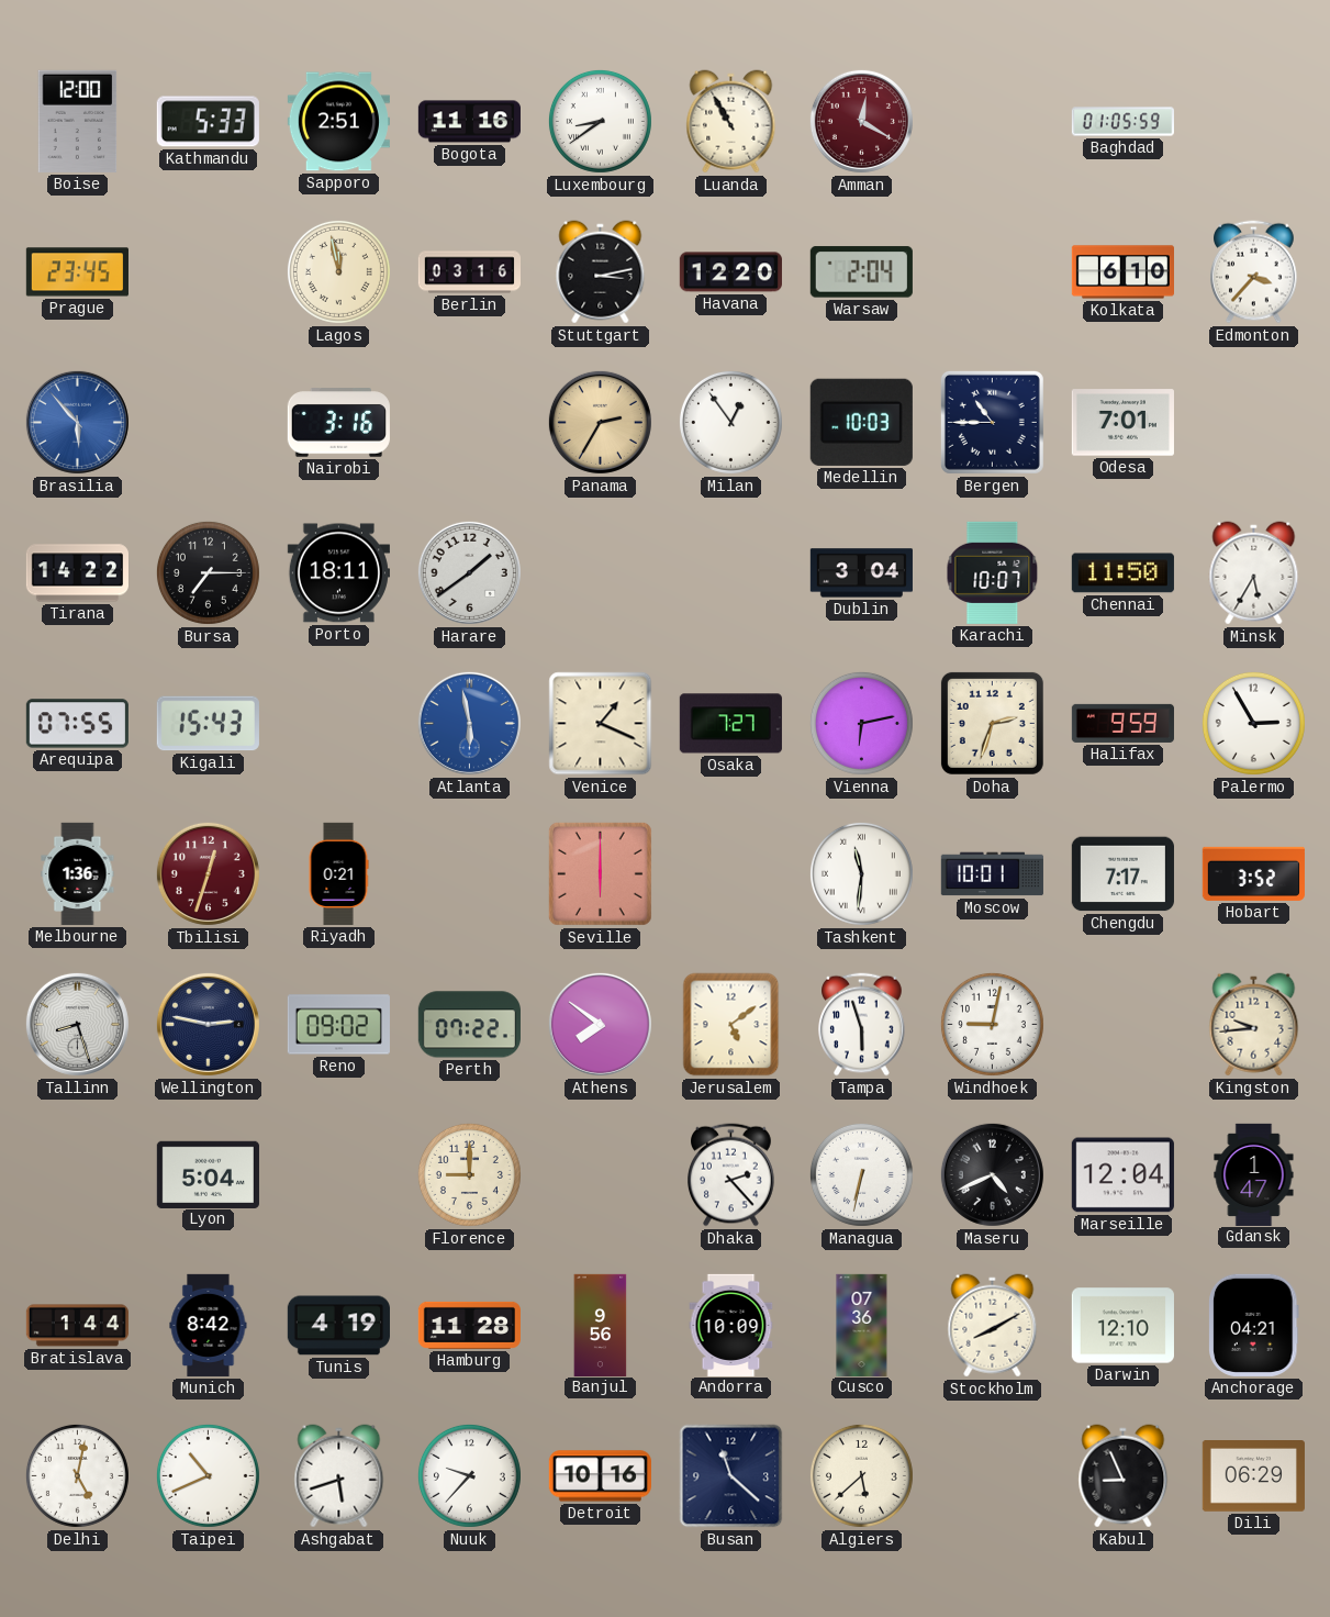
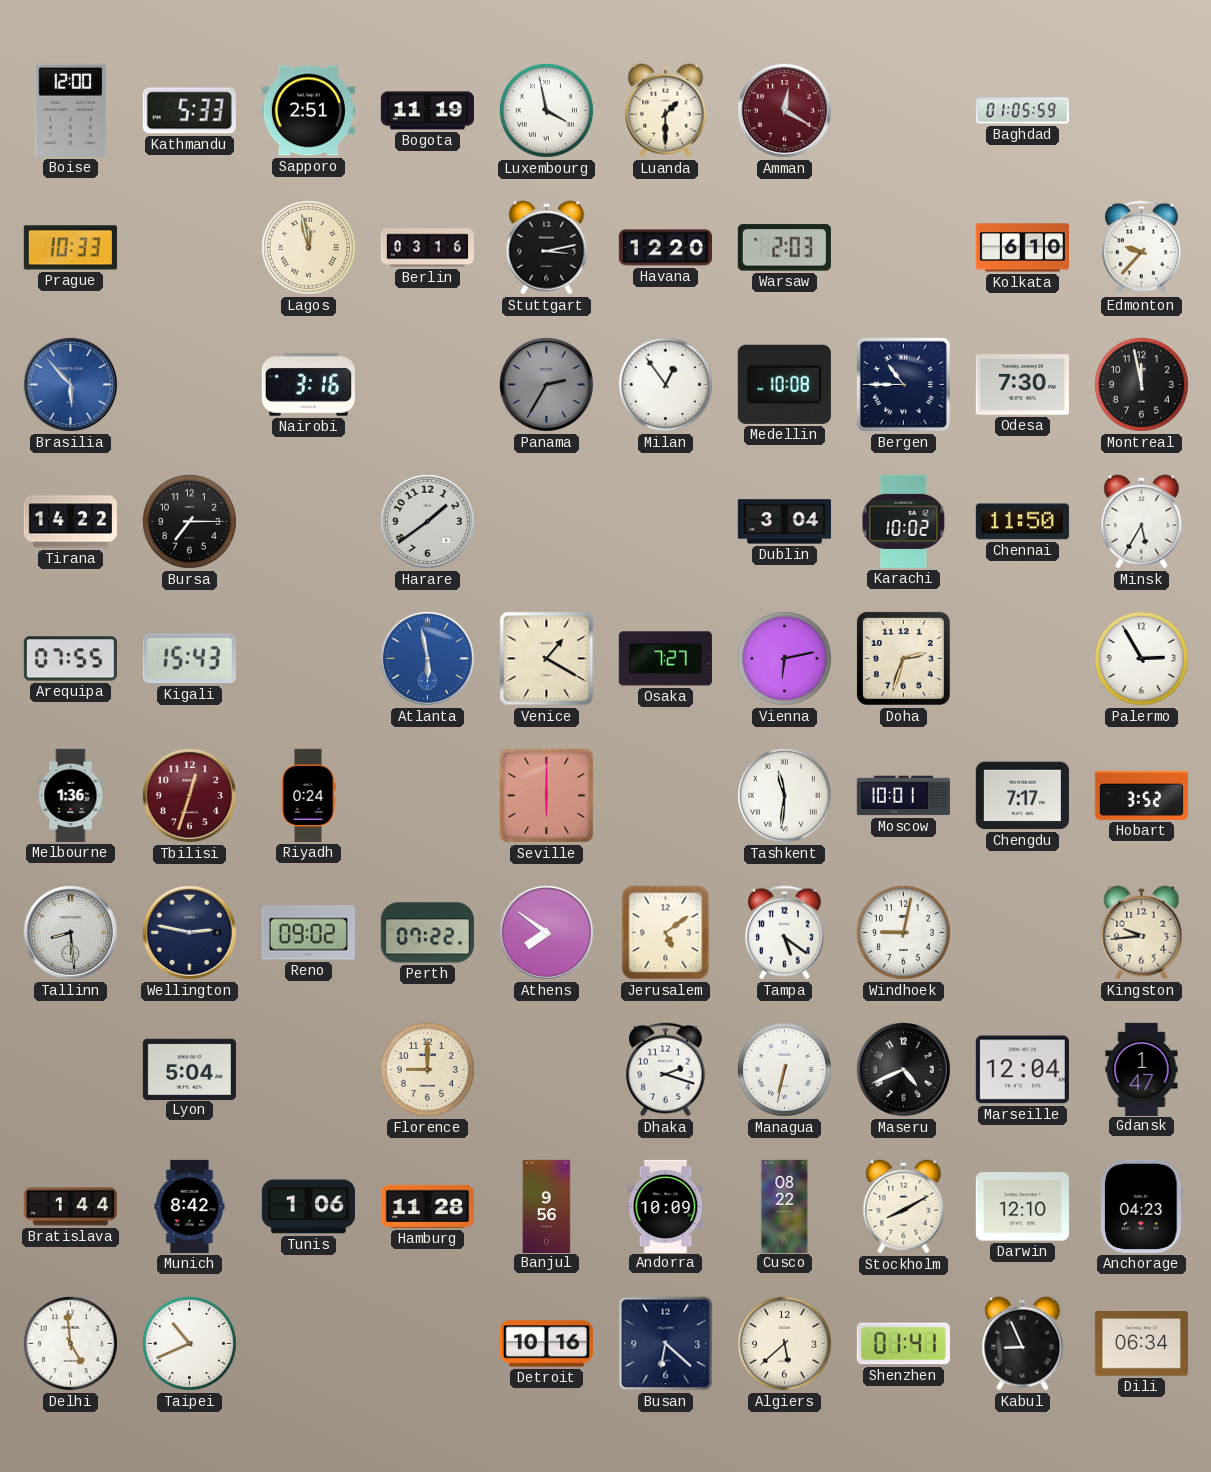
Bogota: 11:16 -> 11:19
Luxembourg: 8:39 -> 3:58
Luanda: 10:55 -> 1:30
Prague: 23:45 -> 10:33
Warsaw: 2:04 -> 2:03
Edmonton: 3:37 -> 9:37
Panama dial: champagne -> grey
Medellin: 10:03 -> 10:08
Odesa: 7:01 -> 7:30
Montreal: none -> 11:58
Porto: 18:11 -> none
Karachi: 10:07 -> 10:02
Venice: 1:19 -> 1:20
Halifax: 9:59 -> none
Riyadh: 0:21 -> 0:24
Tallinn: 8:27 -> 8:29
Tampa: 5:57 -> 5:21
Dhaka: 2:23 -> 2:18
Tunis: 4:19 -> 1:06
Cusco: 07:36 -> 08:22
Anchorage: 04:21 -> 04:23
Delhi: 5:02 -> 4:59
Ashgabat: 5:42 -> none
Nuuk: 9:37 -> none
Busan: 11:22 -> 6:22
Shenzhen: none -> 01:41
Dili: 06:29 -> 06:34
